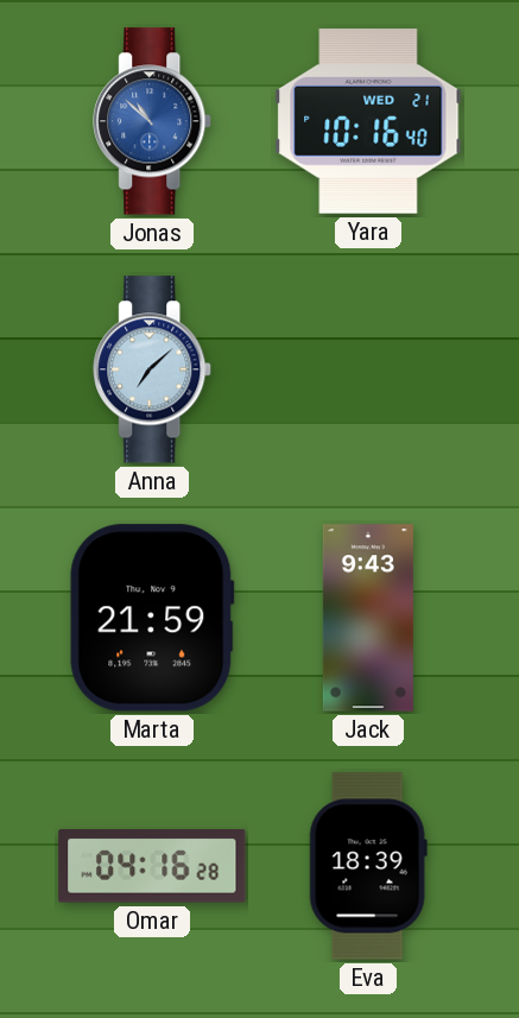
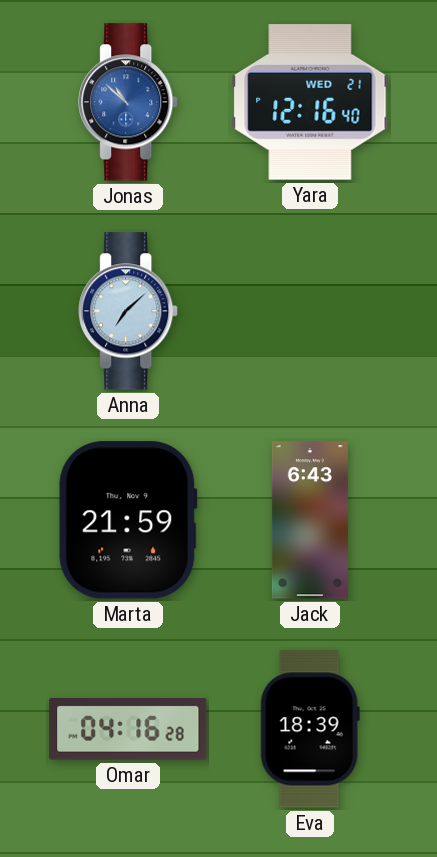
Yara: 10:16 -> 12:16
Jack: 9:43 -> 6:43
